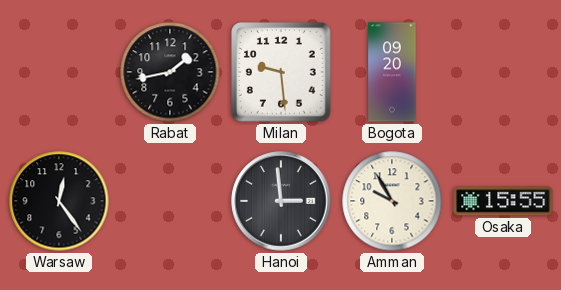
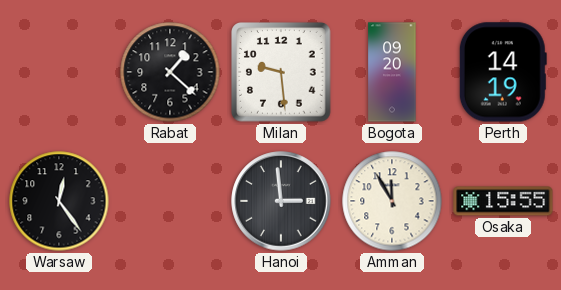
Rabat: 1:43 -> 1:22
Perth: none -> 14:19
Amman: 9:55 -> 11:55
